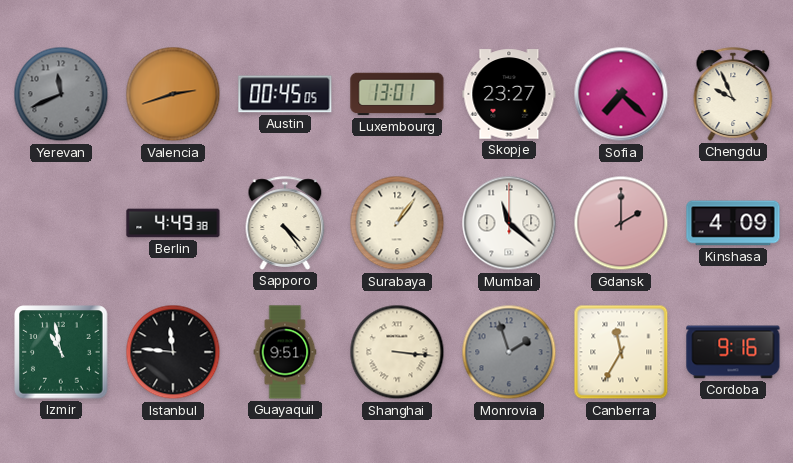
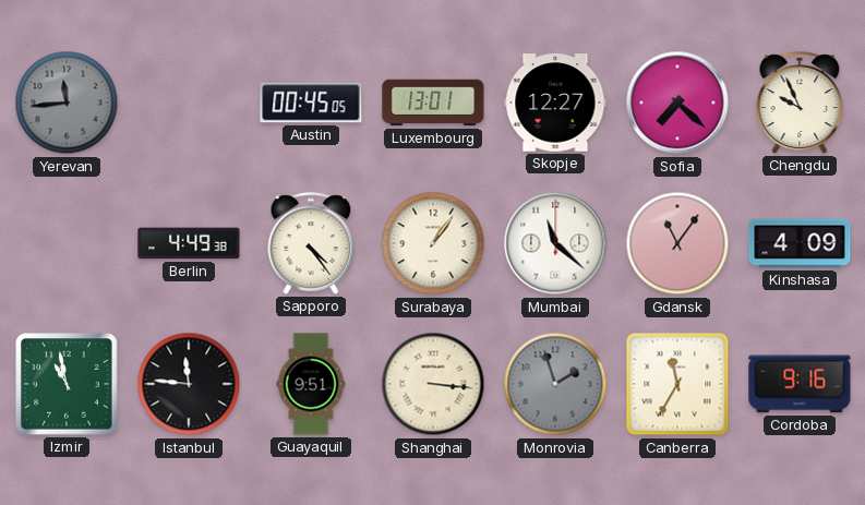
Yerevan: 11:41 -> 11:44
Valencia: 2:42 -> none
Skopje: 23:27 -> 12:27
Gdansk: 2:00 -> 11:06
